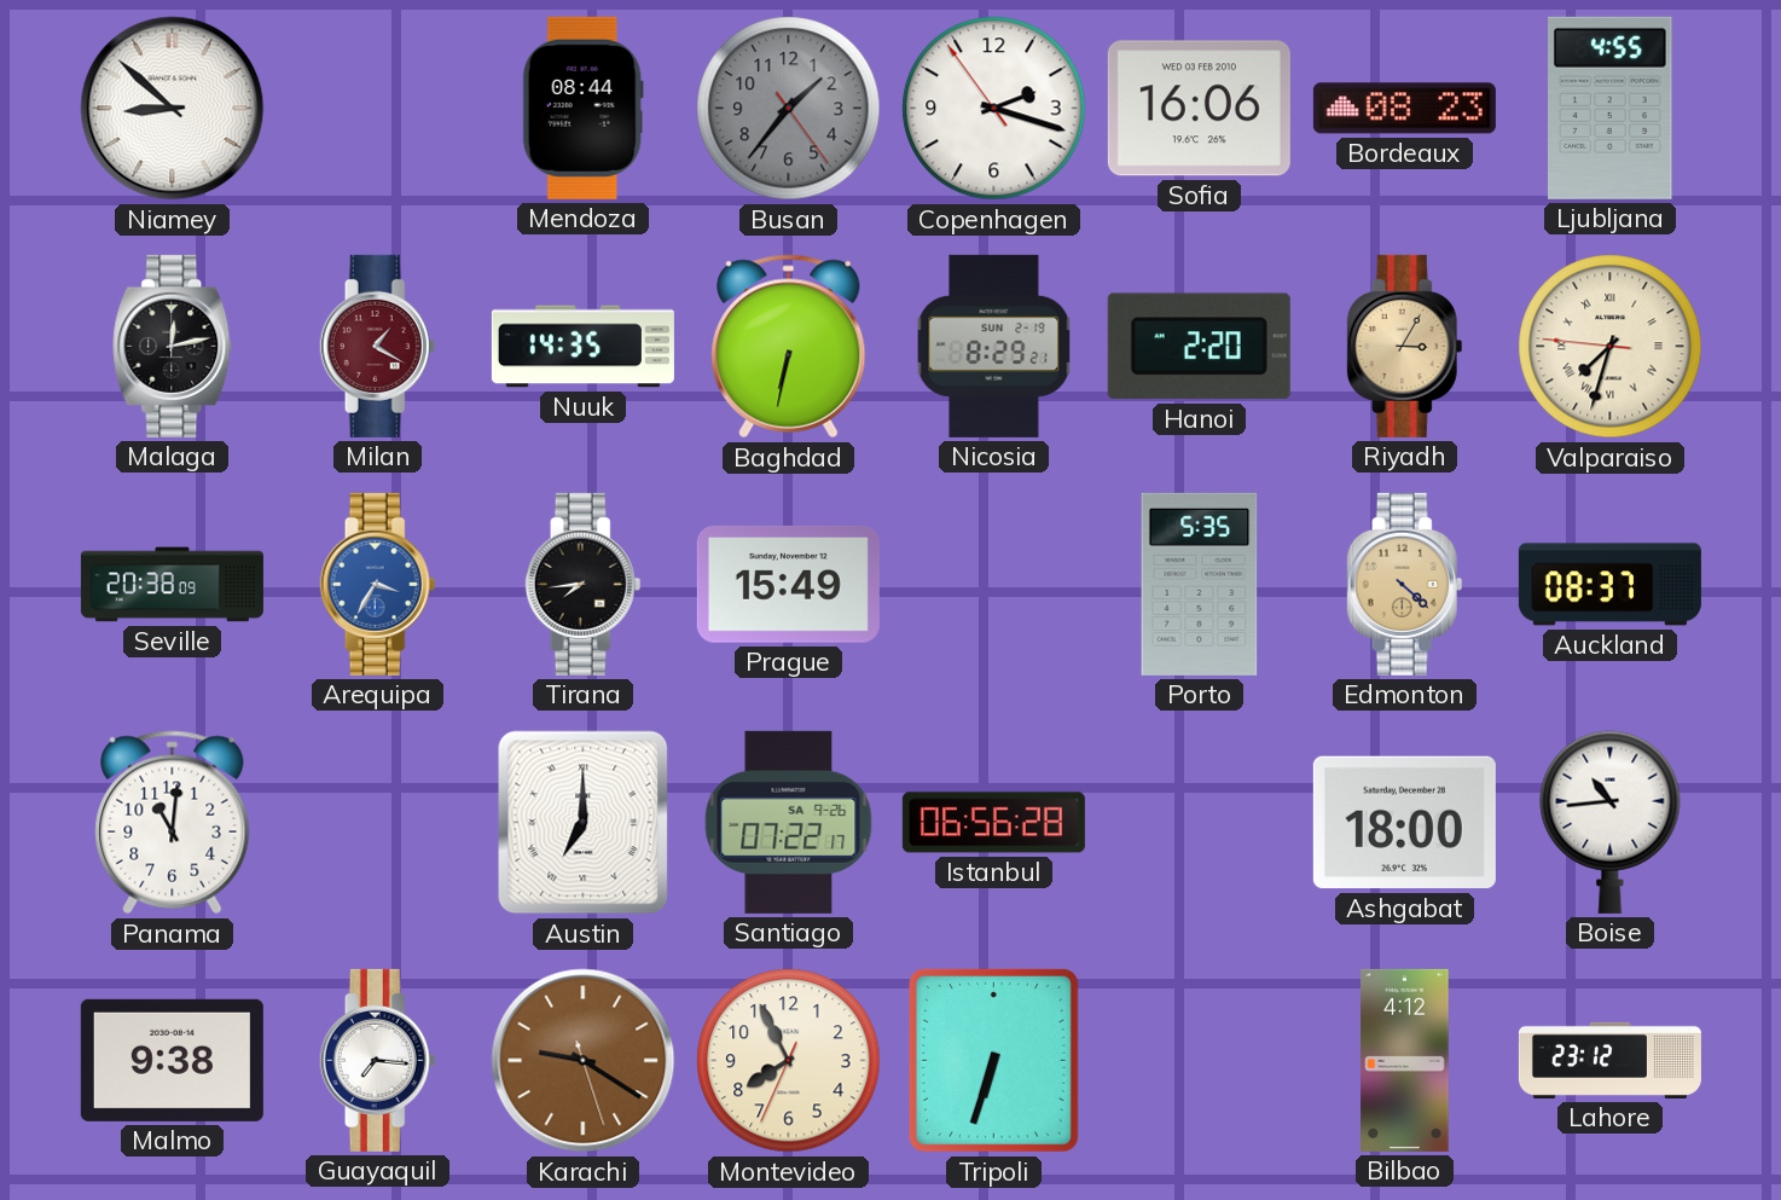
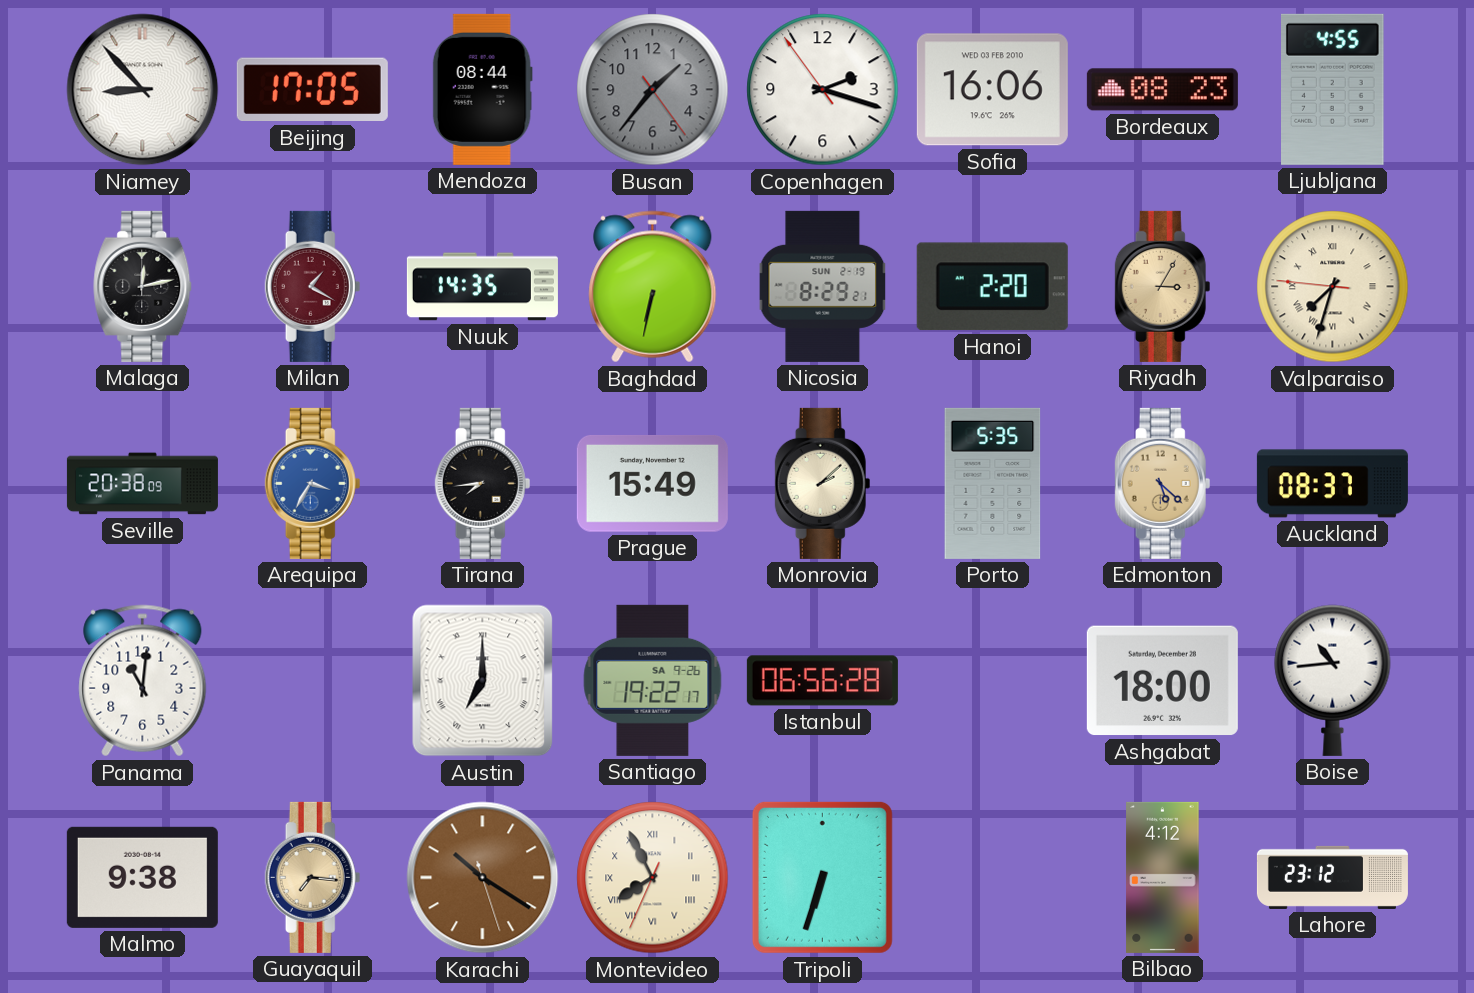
Niamey: 8:52 -> 8:53
Beijing: none -> 17:05
Monrovia: none -> 2:08
Edmonton: 4:22 -> 5:22
Santiago: 07:22 -> 19:22
Guayaquil dial: white -> champagne
Karachi: 9:20 -> 10:20
Montevideo numerals: Arabic -> Roman
